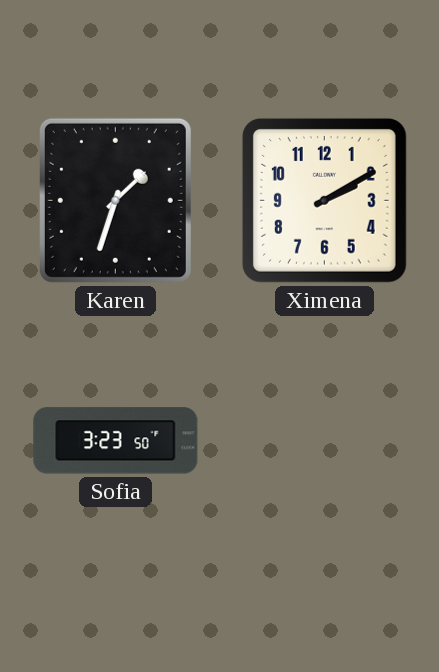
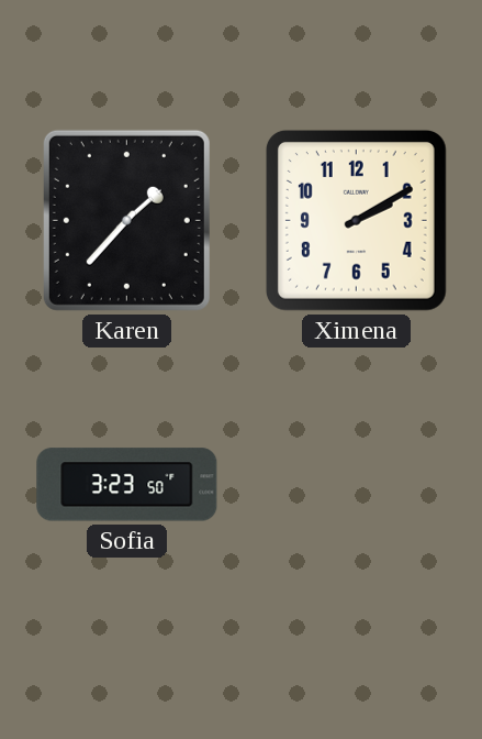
Karen: 1:33 -> 1:37
